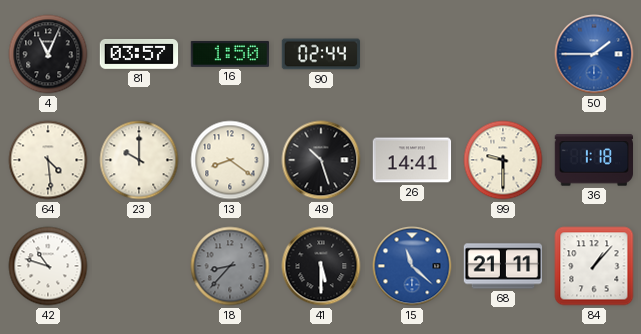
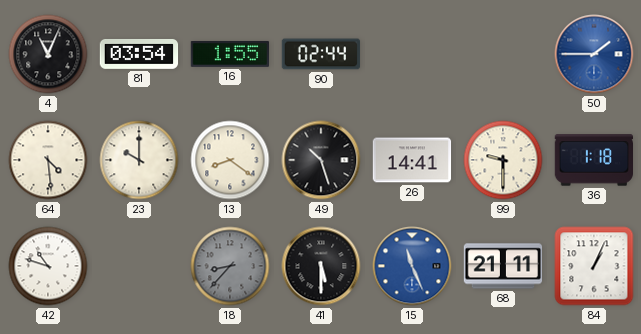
81: 03:57 -> 03:54
16: 1:50 -> 1:55
15: 11:22 -> 11:26
84: 1:07 -> 1:04
